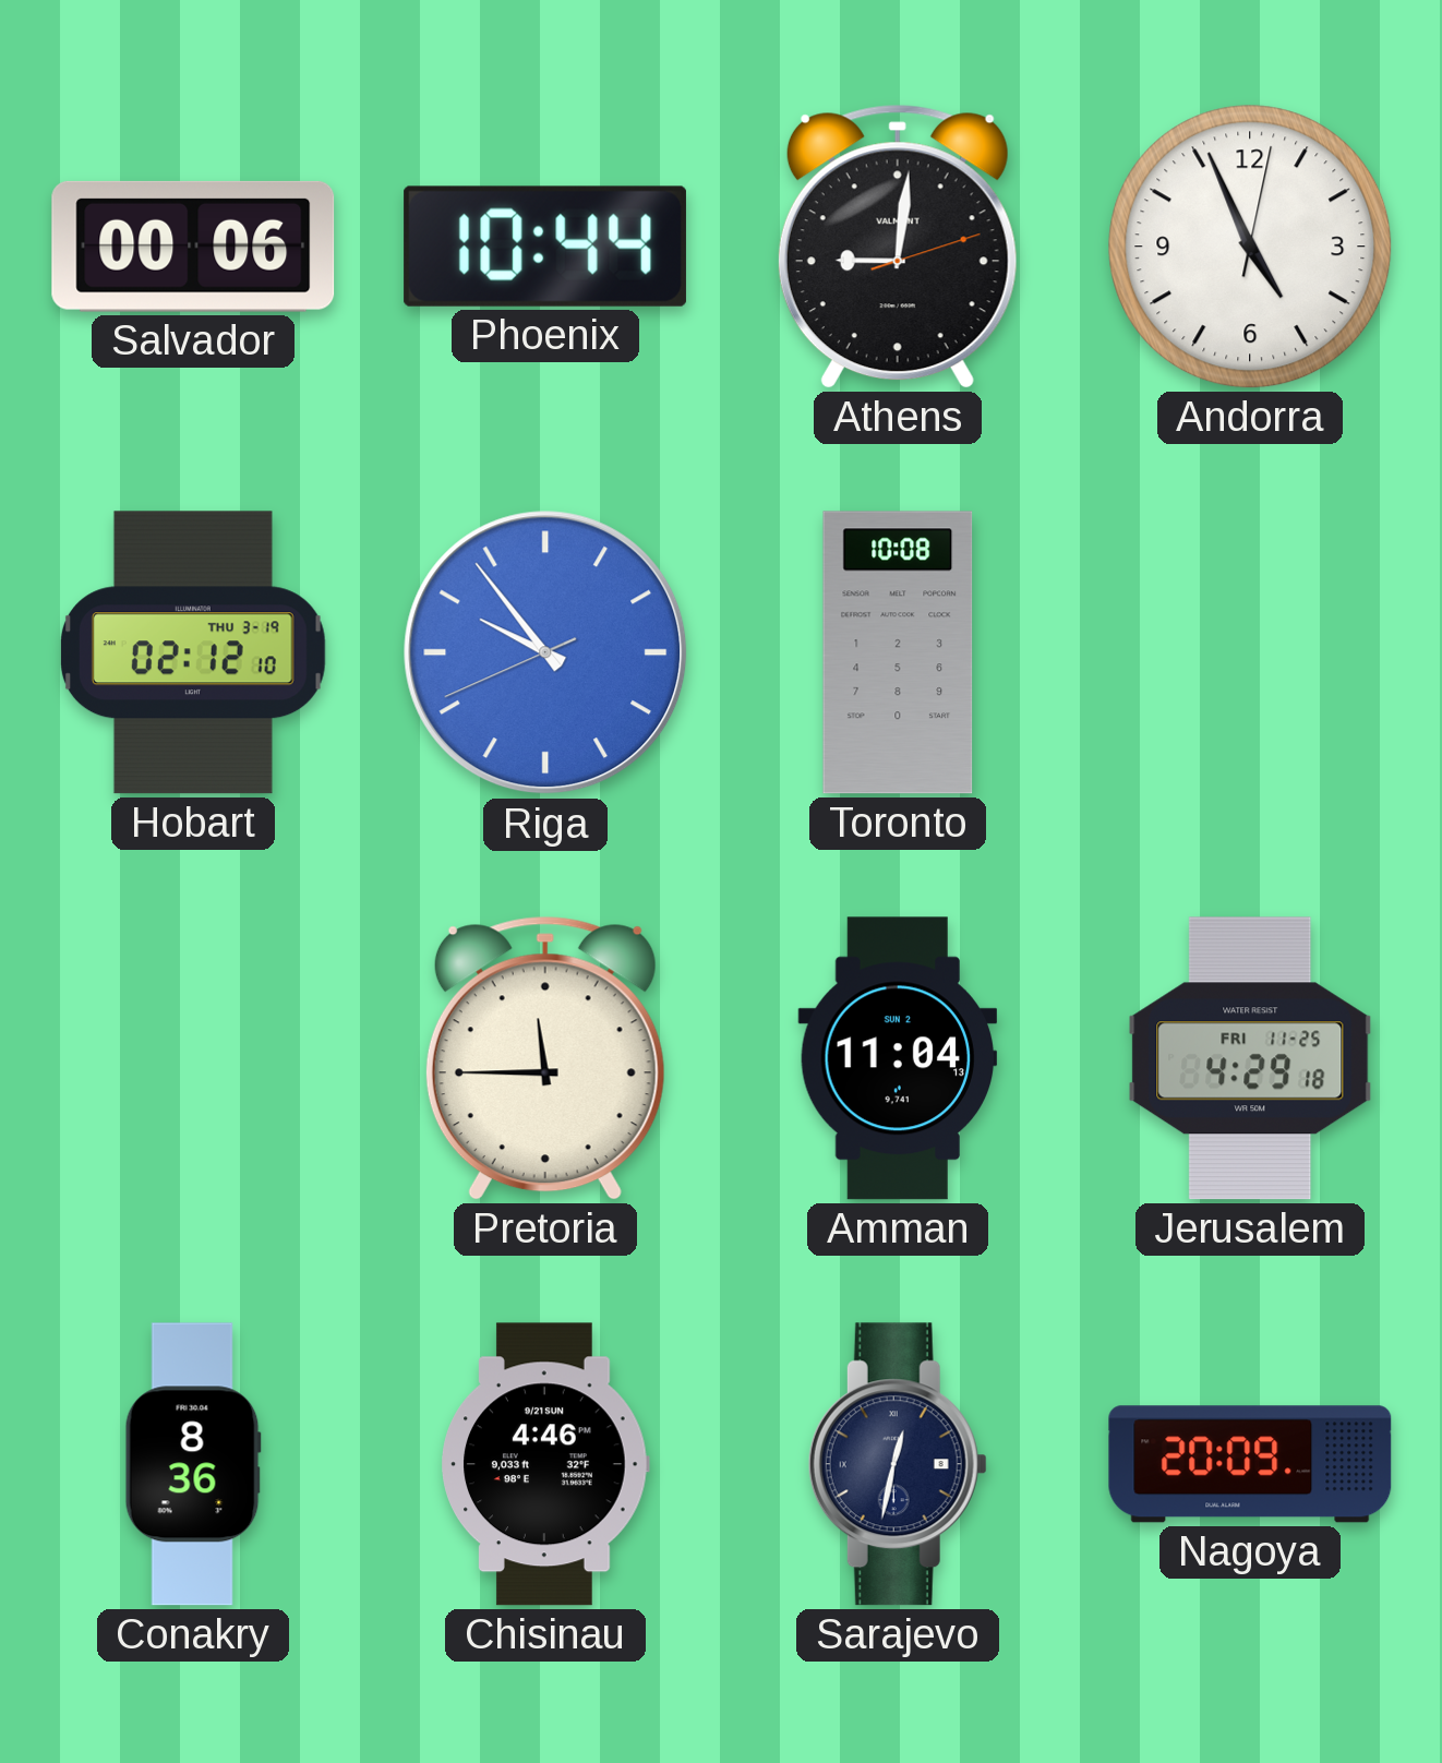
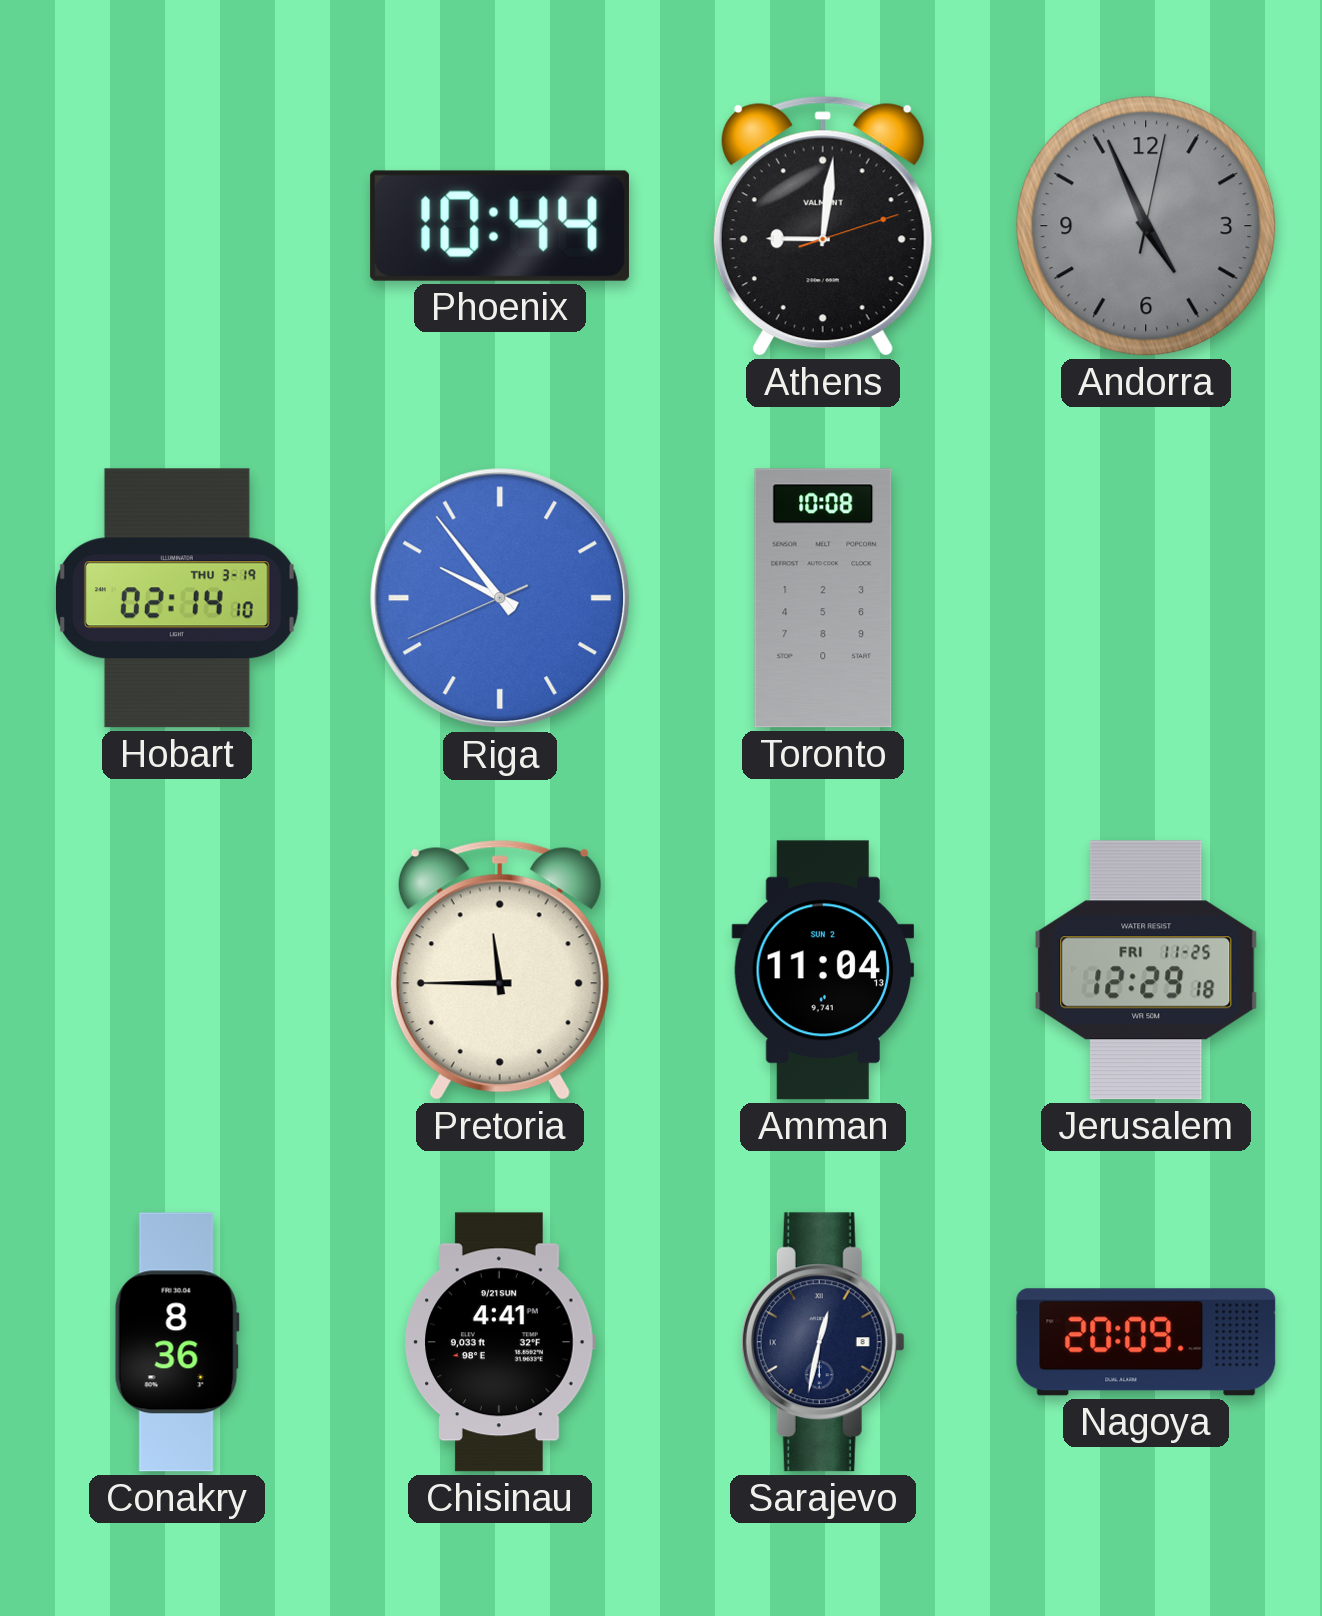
Salvador: 00:06 -> none
Andorra dial: white -> grey
Hobart: 02:12 -> 02:14
Jerusalem: 4:29 -> 12:29
Chisinau: 4:46 -> 4:41
